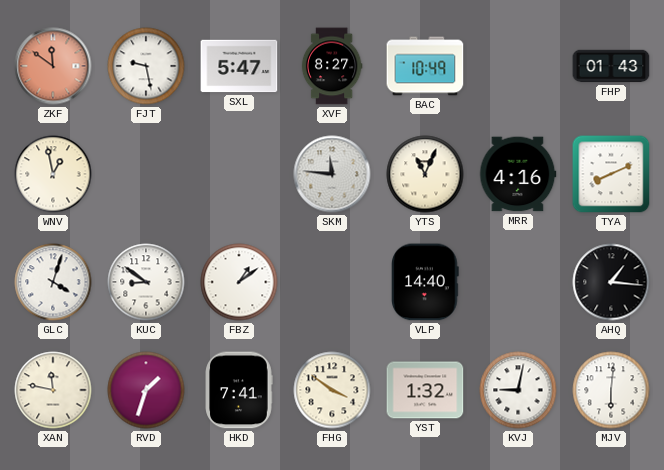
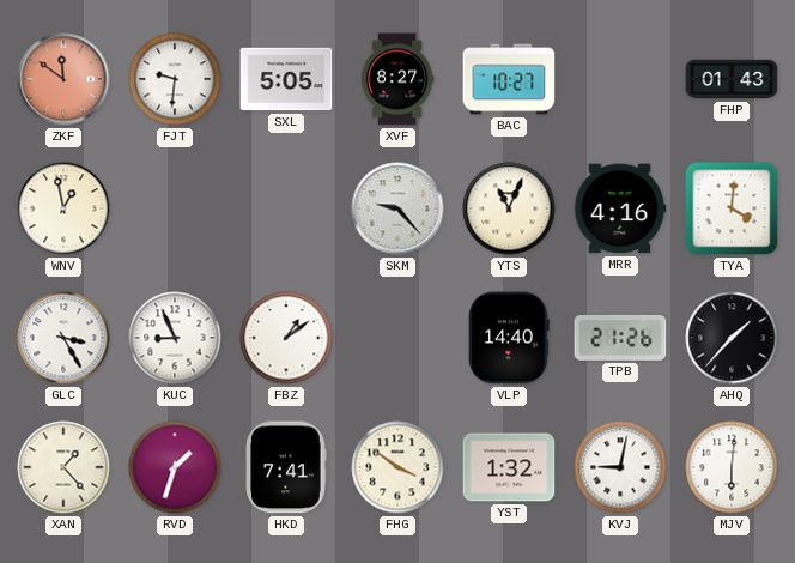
FJT: 9:28 -> 9:31
SXL: 5:47 -> 5:05
BAC: 10:49 -> 10:27
SKM: 11:46 -> 9:23
TYA: 8:11 -> 4:01
GLC: 4:03 -> 3:25
KUC: 8:51 -> 8:56
TPB: none -> 21:26
AHQ: 1:16 -> 1:37
XAN: 11:47 -> 1:23
